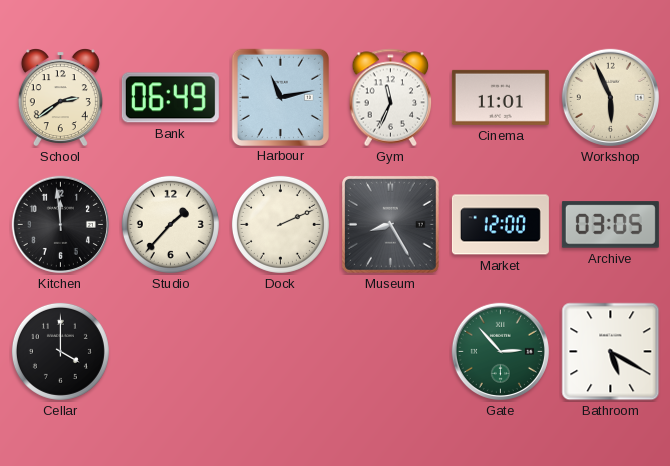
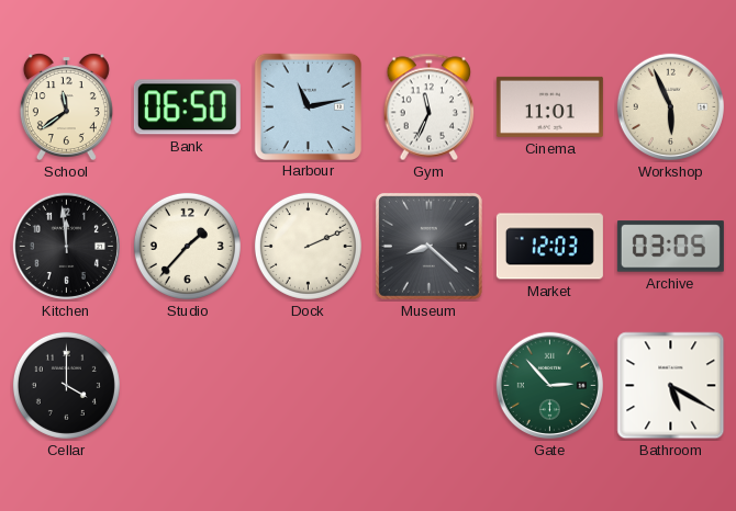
School: 2:39 -> 11:39
Bank: 06:49 -> 06:50
Museum: 8:25 -> 8:22
Market: 12:00 -> 12:03
